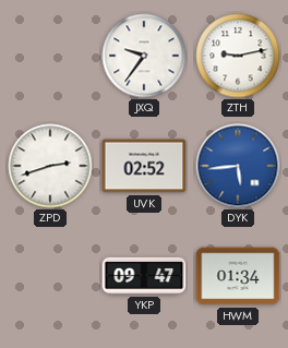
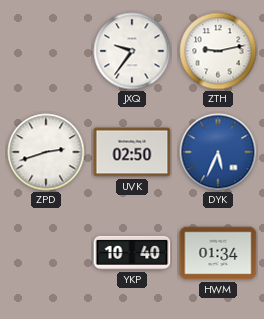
UVK: 02:52 -> 02:50
DYK: 5:44 -> 5:34
YKP: 09:47 -> 10:40
